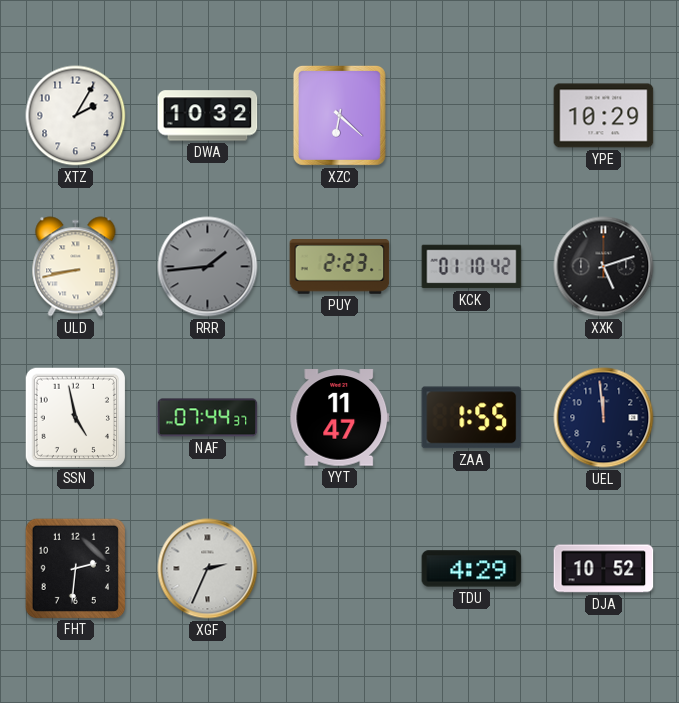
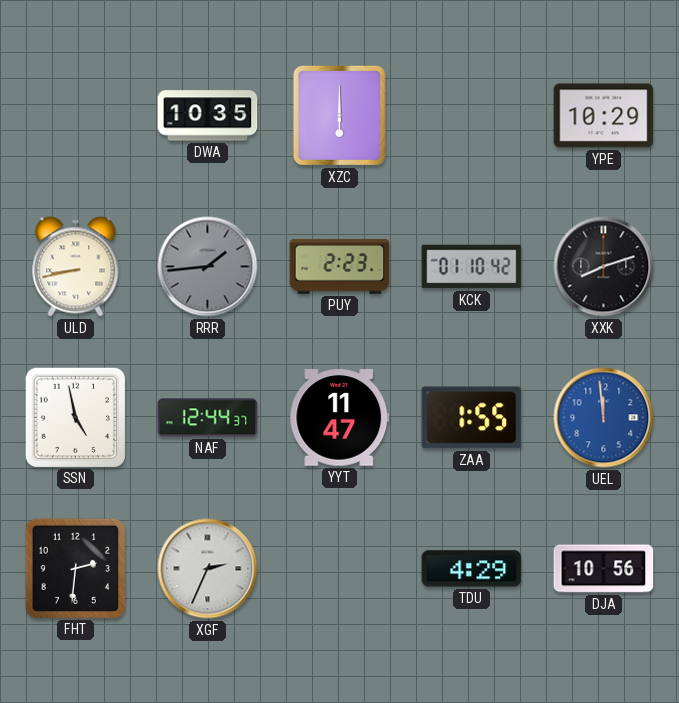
XTZ: 2:05 -> none
DWA: 10:32 -> 10:35
XZC: 6:22 -> 6:00
XXK: 5:12 -> 8:12
NAF: 07:44 -> 12:44
UEL dial: navy -> blue
DJA: 10:52 -> 10:56
